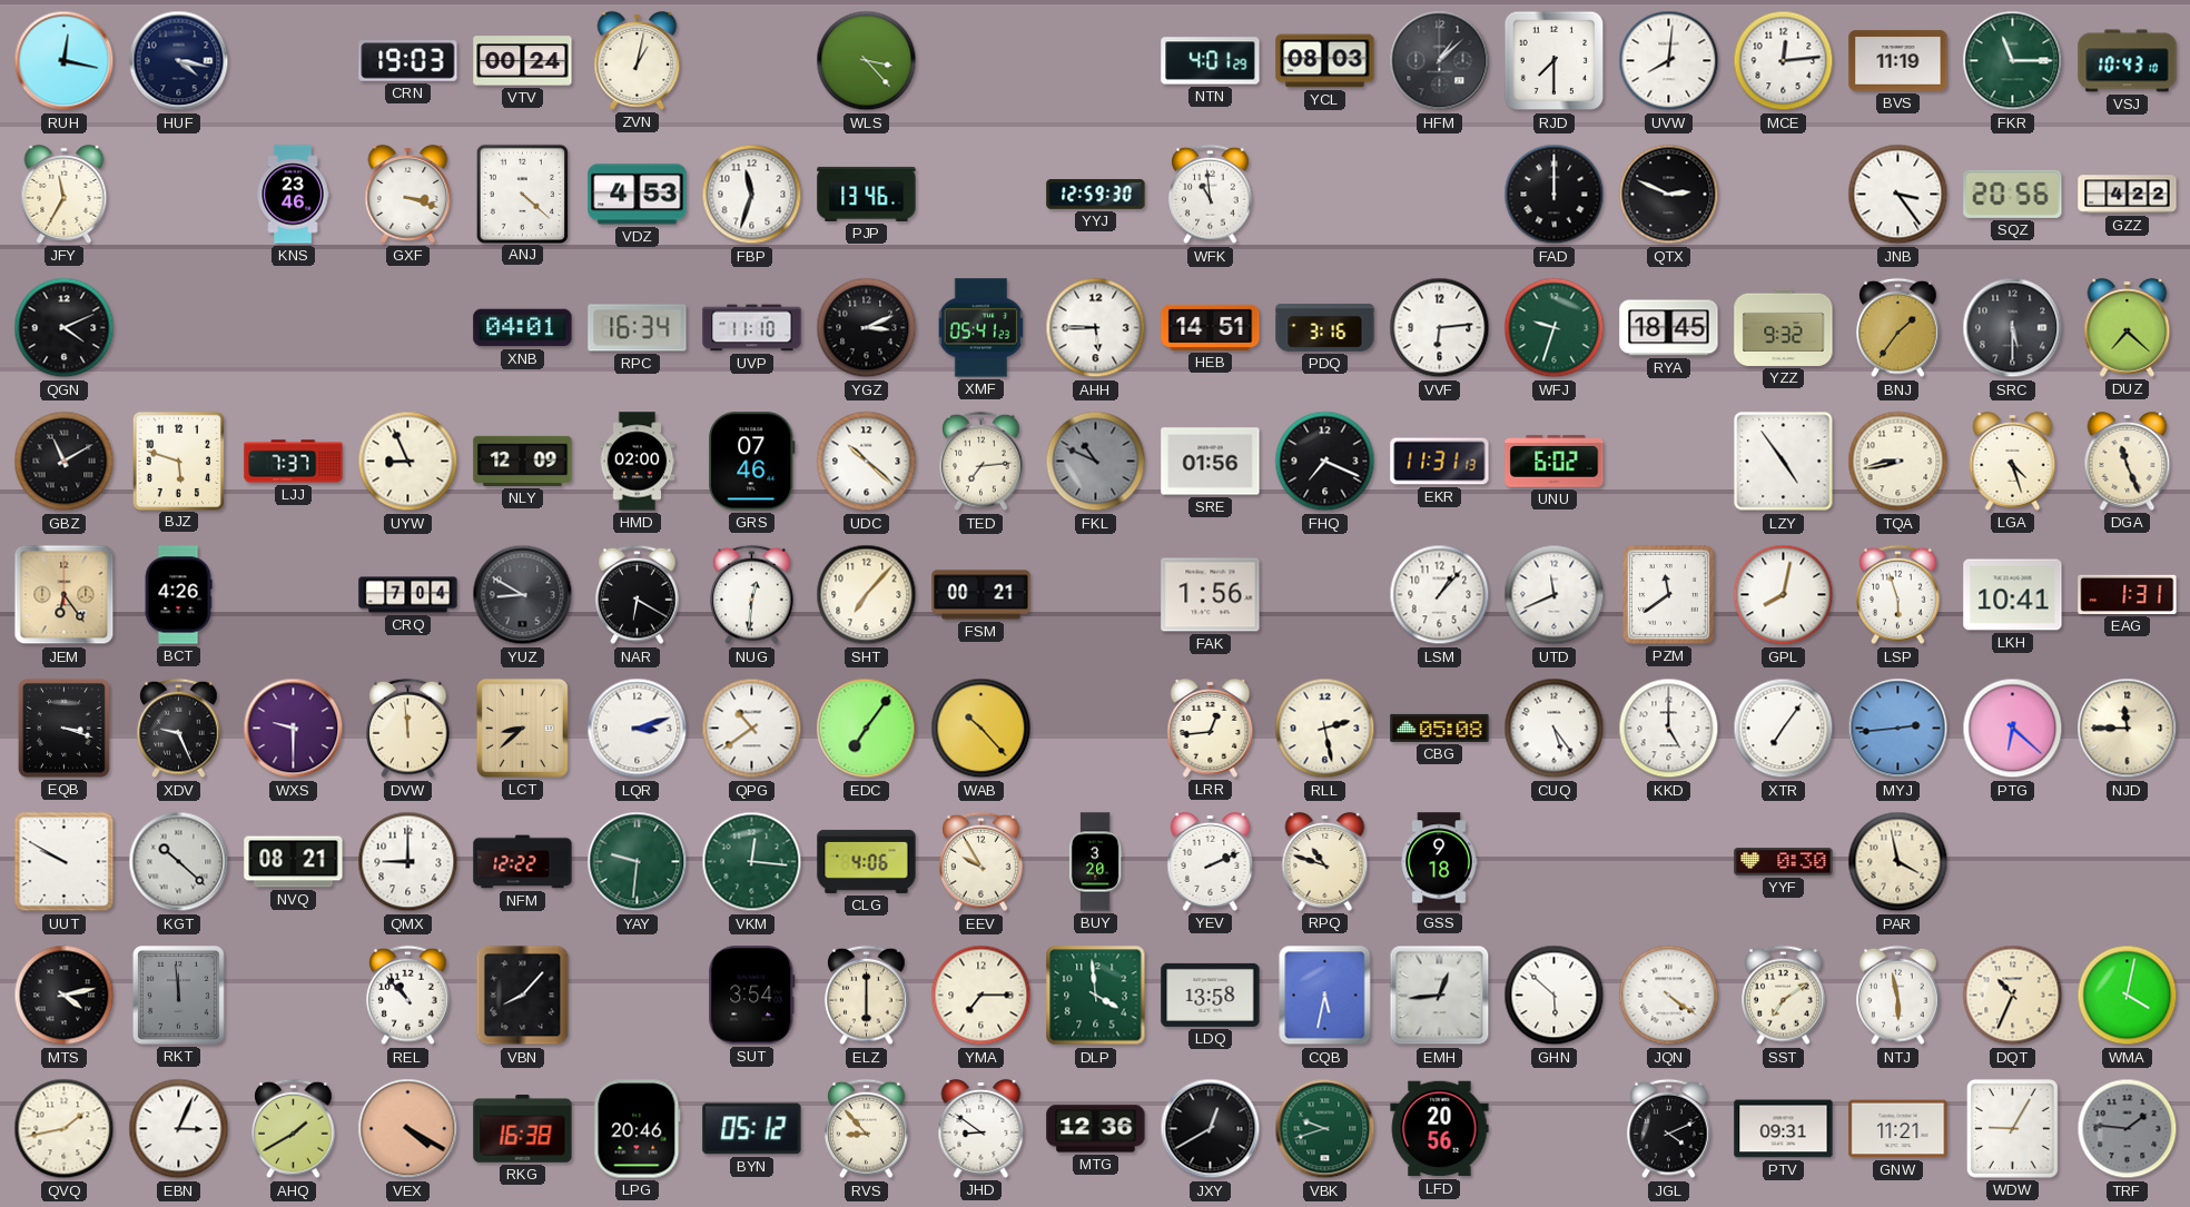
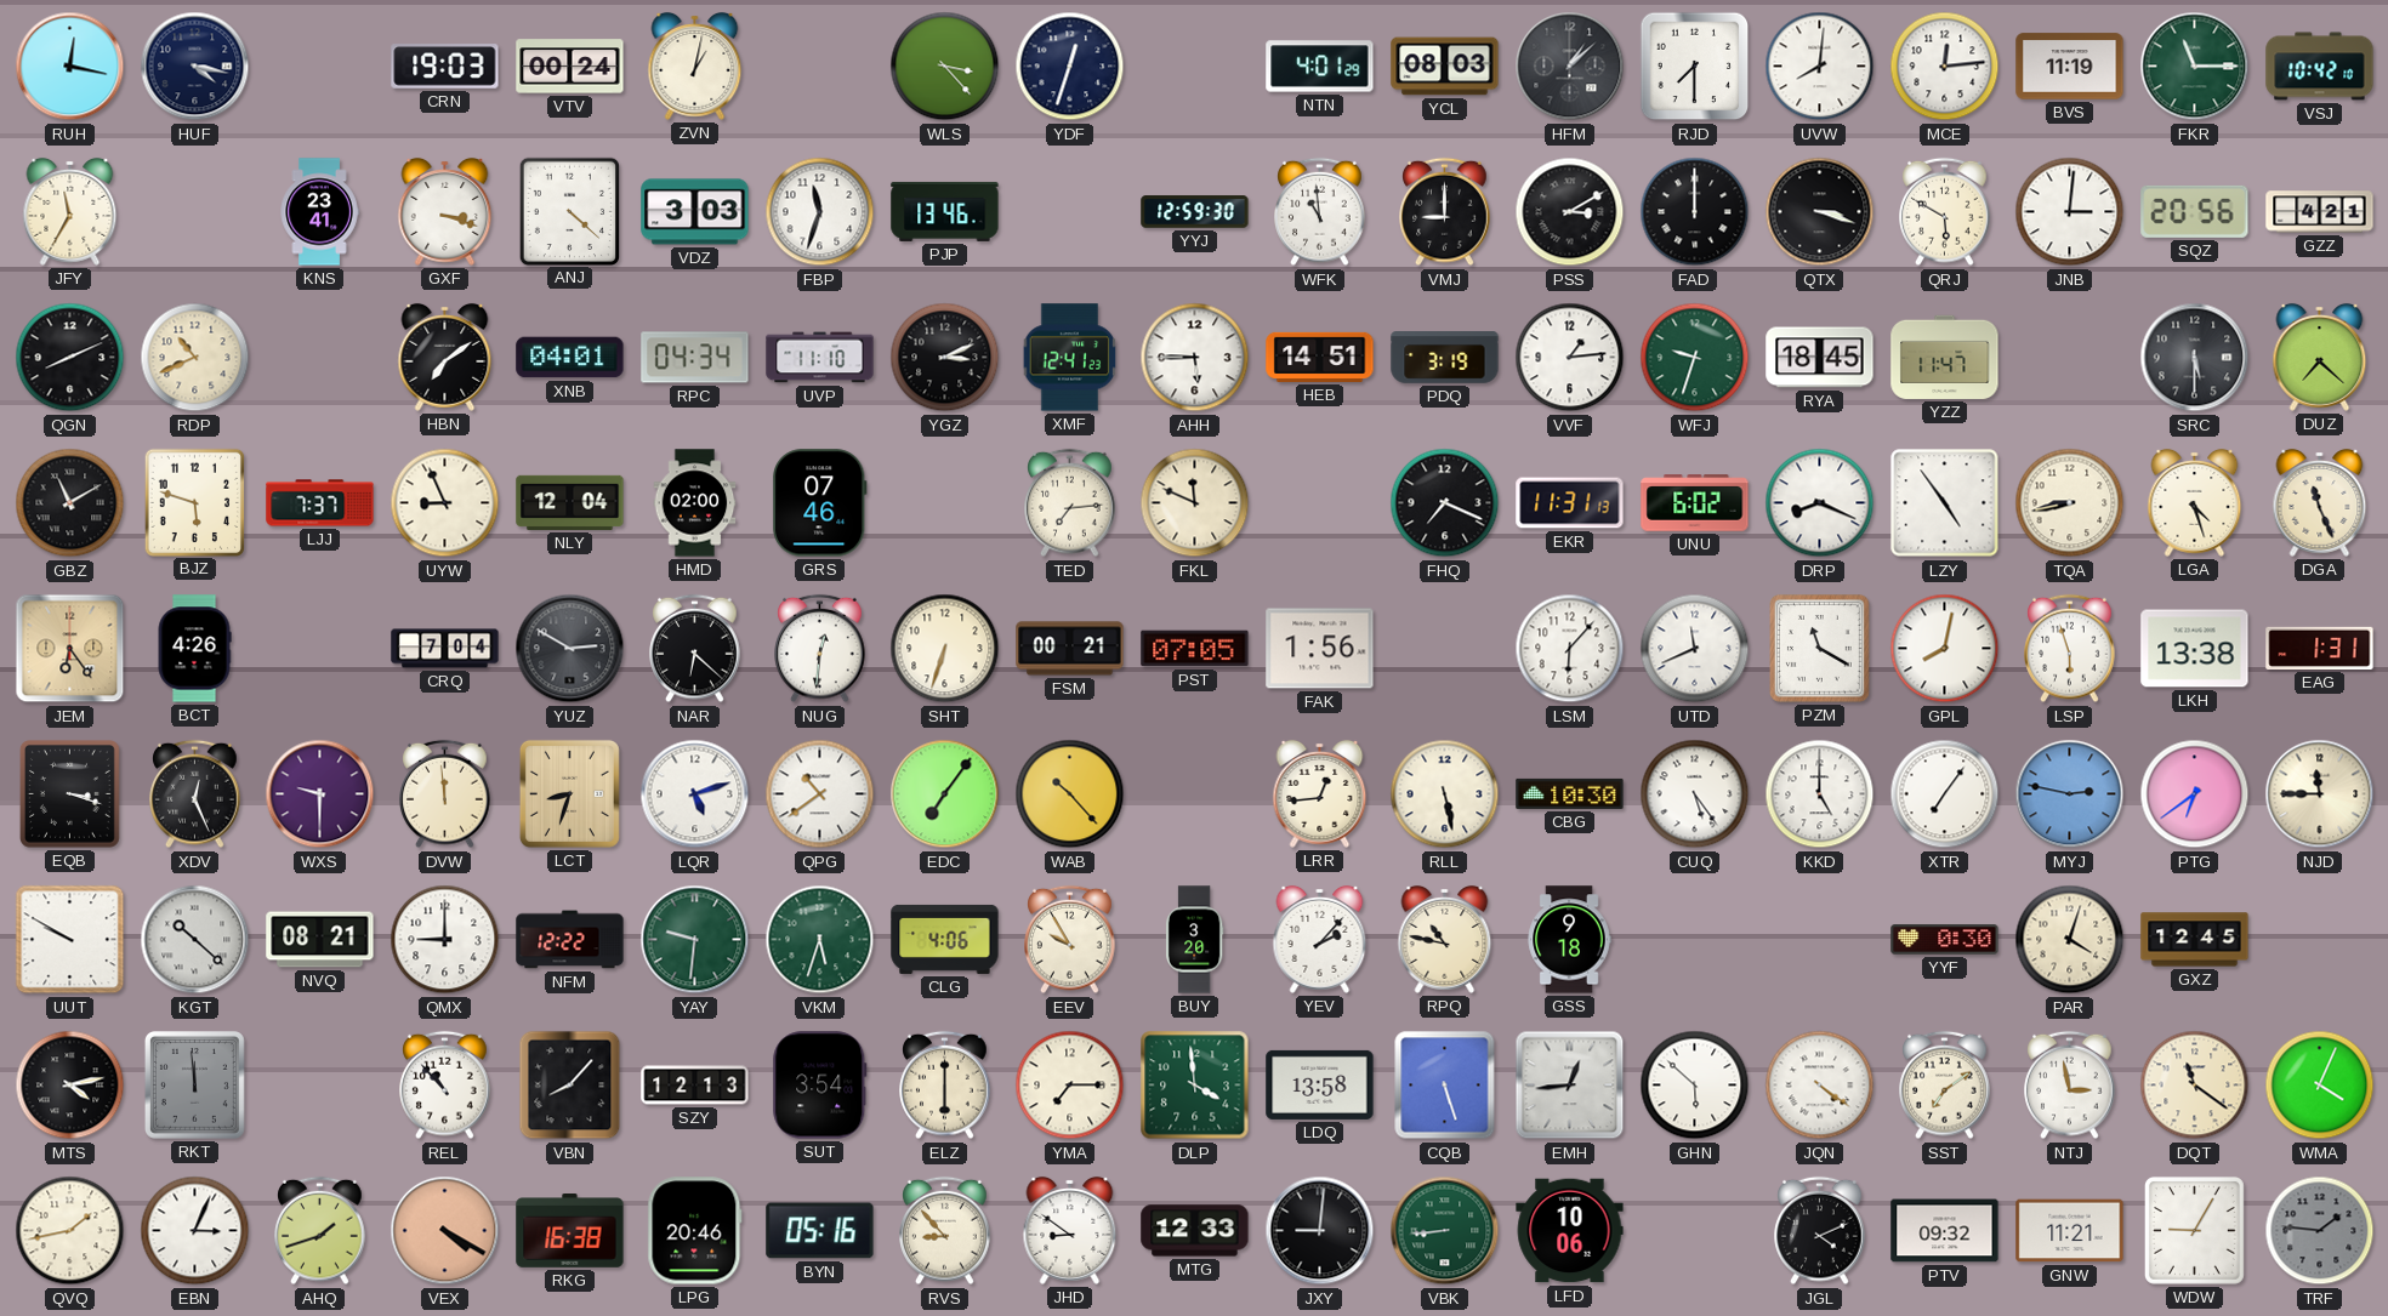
YDF: none -> 12:33
VSJ: 10:43 -> 10:42
KNS: 23:46 -> 23:41
VDZ: 4:53 -> 3:03
VMJ: none -> 9:00
PSS: none -> 3:10
QTX: 2:49 -> 3:18
QRJ: none -> 5:50
JNB: 3:24 -> 3:01
GZZ: 4:22 -> 4:21
QGN: 4:11 -> 8:11
RDP: none -> 10:41
HBN: none -> 7:09
RPC: 16:34 -> 04:34
XMF: 05:41 -> 12:41
PDQ: 3:16 -> 3:19
VVF: 6:14 -> 1:14
YZZ: 9:32 -> 11:47
BNJ: 1:36 -> none
NLY: 12:09 -> 12:04
UDC: 10:22 -> none
FKL: 10:49 -> 11:49
FKL dial: grey -> cream
SRE: 01:56 -> none
DRP: none -> 8:19
YUZ: 8:50 -> 2:50
NAR: 6:20 -> 6:22
SHT: 7:07 -> 6:33
PST: none -> 07:05
LSM: 1:07 -> 6:07
PZM: 11:39 -> 11:20
LKH: 10:41 -> 13:38
XDV: 9:26 -> 12:26
LCT: 8:38 -> 8:33
LQR: 3:12 -> 5:12
RLL: 2:28 -> 5:28
CBG: 05:08 -> 10:30
MYJ: 2:44 -> 2:47
PTG: 6:22 -> 6:39
VKM: 12:16 -> 5:33
YEV: 2:11 -> 2:07
RPQ: 10:48 -> 10:47
PAR: 3:58 -> 4:03
GXZ: none -> 12:45
SZY: none -> 12:13
CQB: 5:32 -> 5:27
NTJ: 5:58 -> 2:58
DQT: 10:34 -> 11:21
WMA: 4:02 -> 4:04
AHQ: 1:40 -> 1:42
BYN: 05:12 -> 05:16
MTG: 12:36 -> 12:33
JXY: 12:40 -> 9:01
VBK: 9:42 -> 8:44
LFD: 20:56 -> 10:06
PTV: 09:31 -> 09:32
